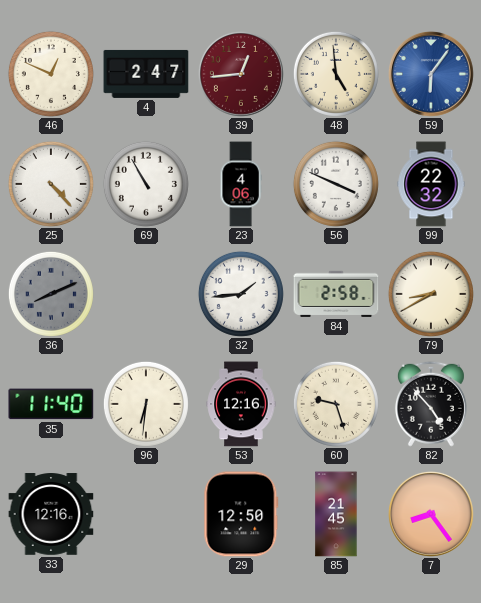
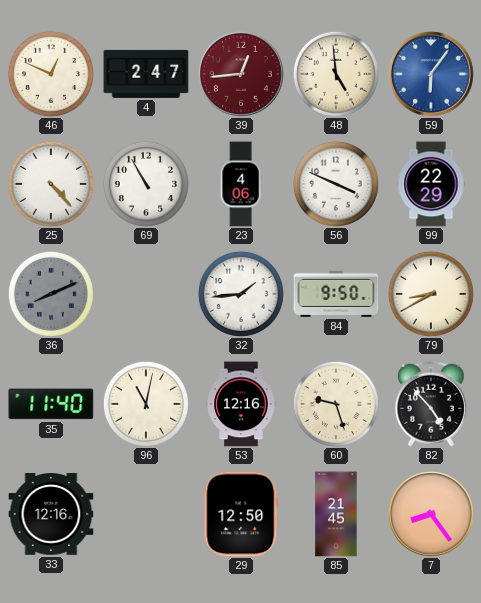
99: 22:32 -> 22:29
84: 2:58 -> 9:50
96: 6:31 -> 11:02
